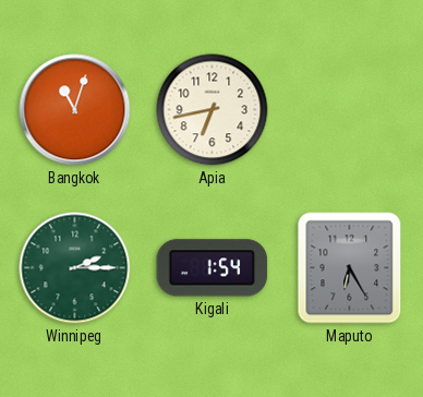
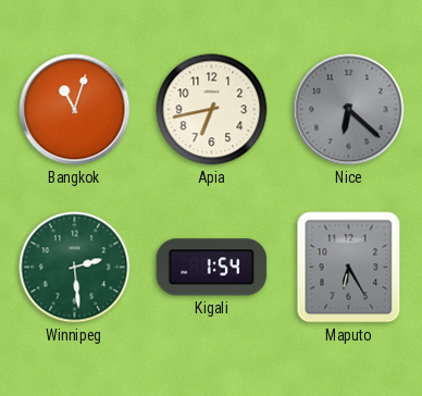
Nice: none -> 6:22
Winnipeg: 2:15 -> 2:29
